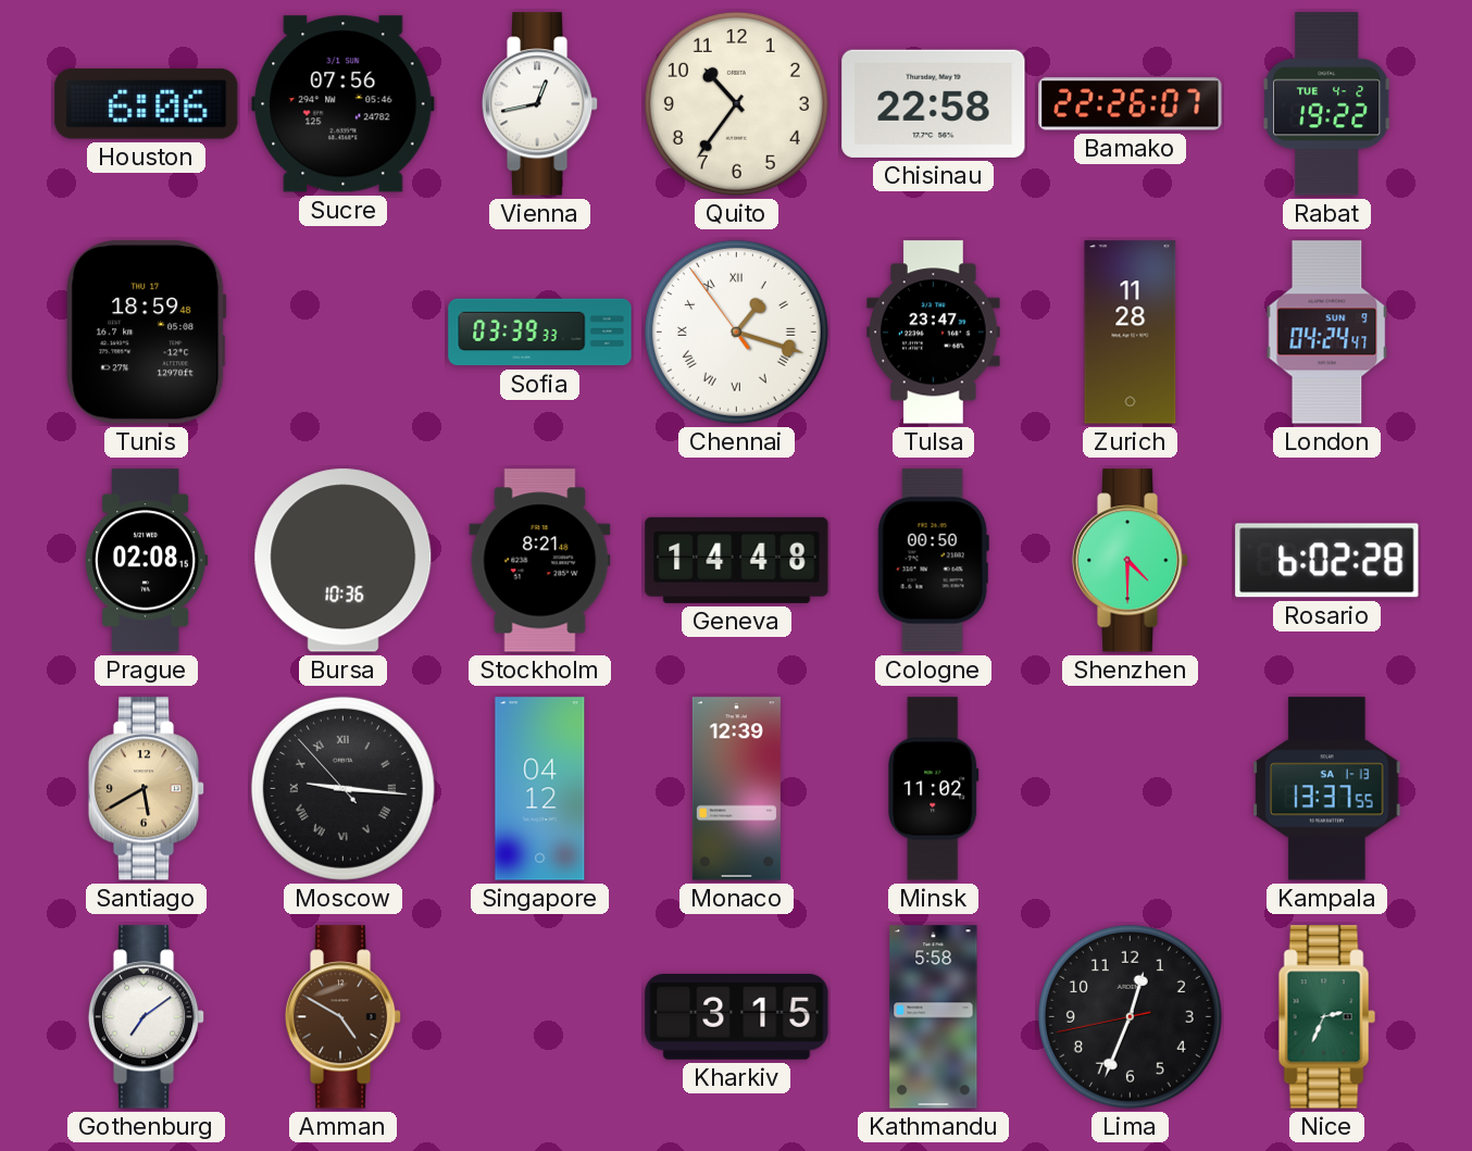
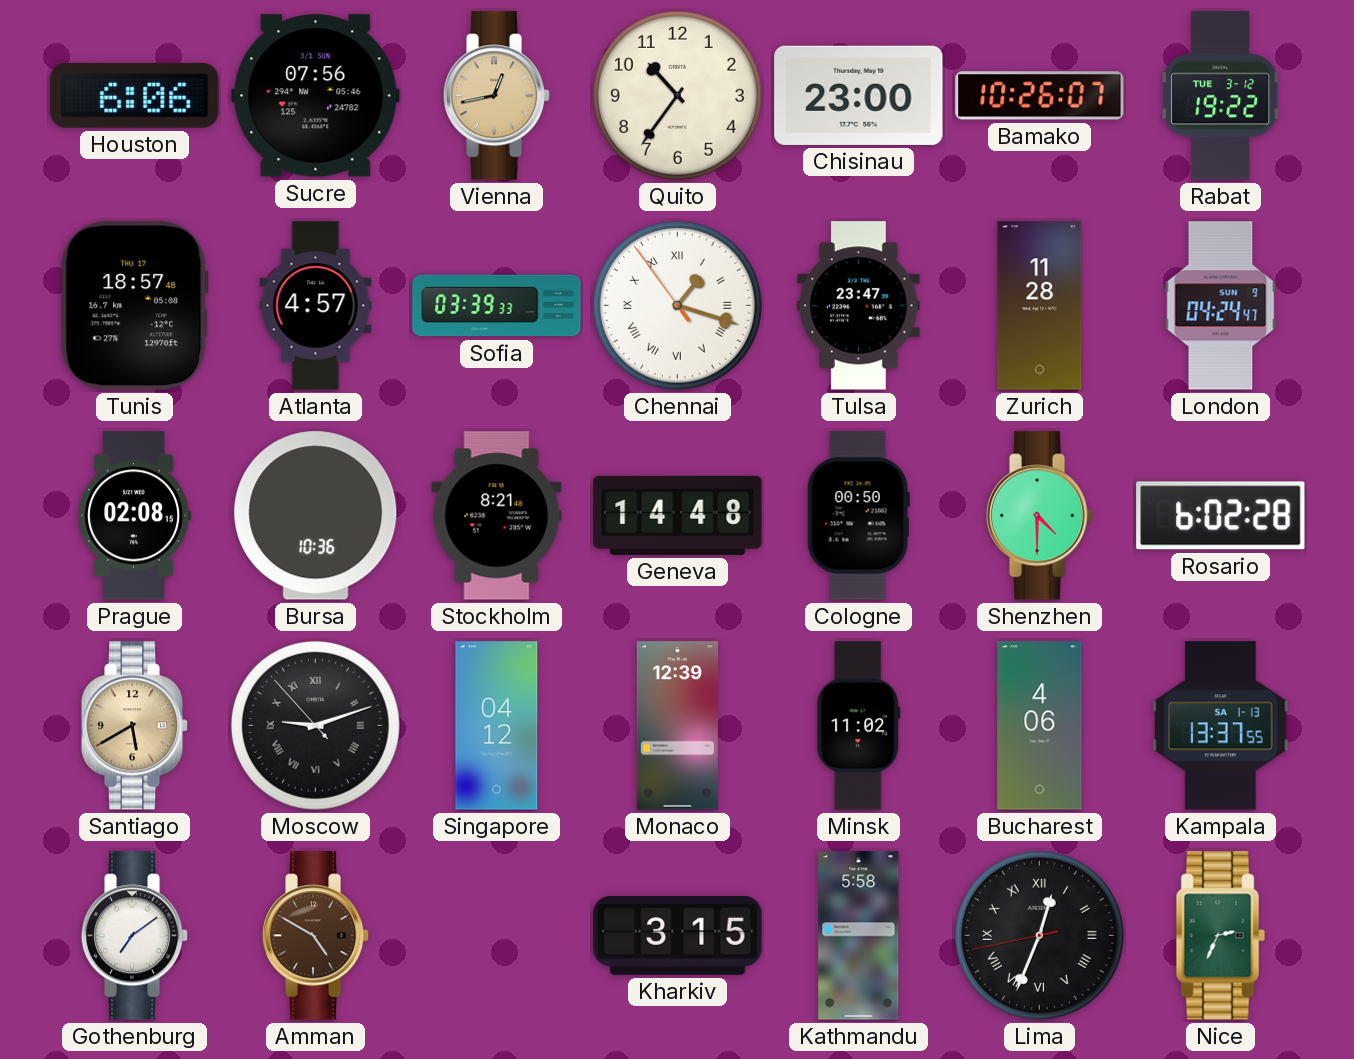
Vienna dial: white -> champagne
Chisinau: 22:58 -> 23:00
Bamako: 22:26 -> 10:26
Rabat date: TUE 4-2 -> TUE 3-12
Tunis: 18:59 -> 18:57
Atlanta: none -> 4:57
Moscow: 9:15 -> 9:11
Bucharest: none -> 4:06
Lima numerals: Arabic -> Roman
